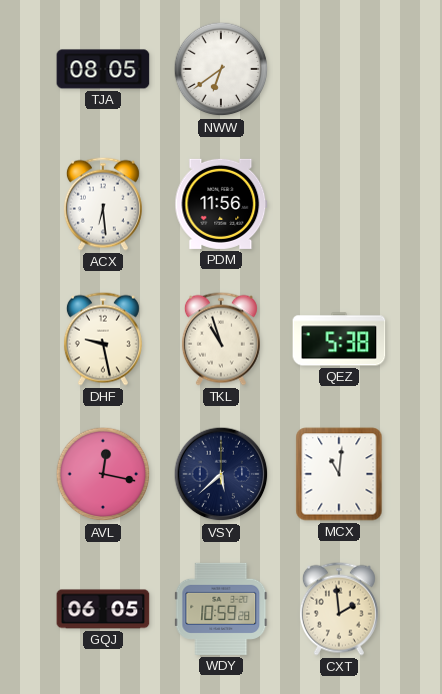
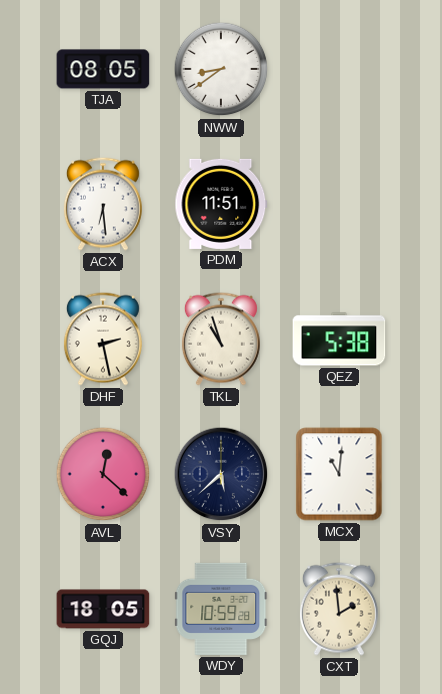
NWW: 6:39 -> 8:39
PDM: 11:56 -> 11:51
DHF: 9:28 -> 2:28
AVL: 12:17 -> 12:22
GQJ: 06:05 -> 18:05
